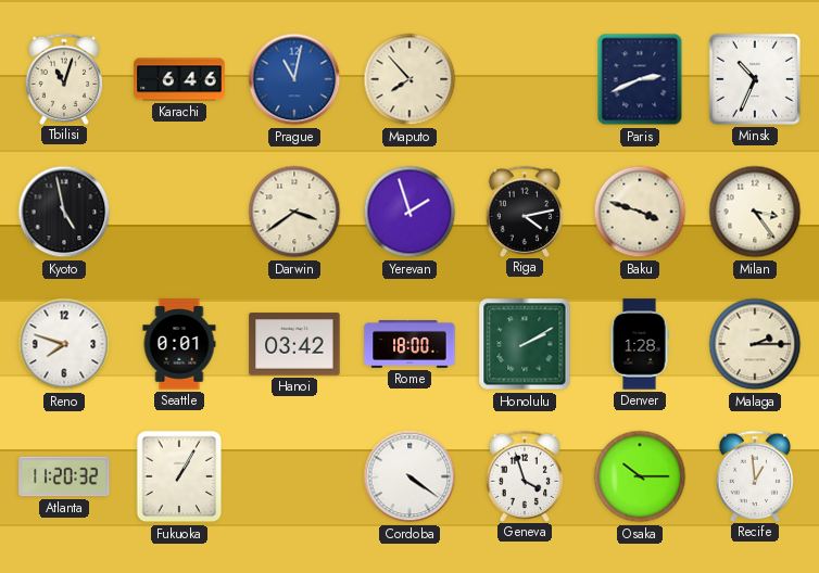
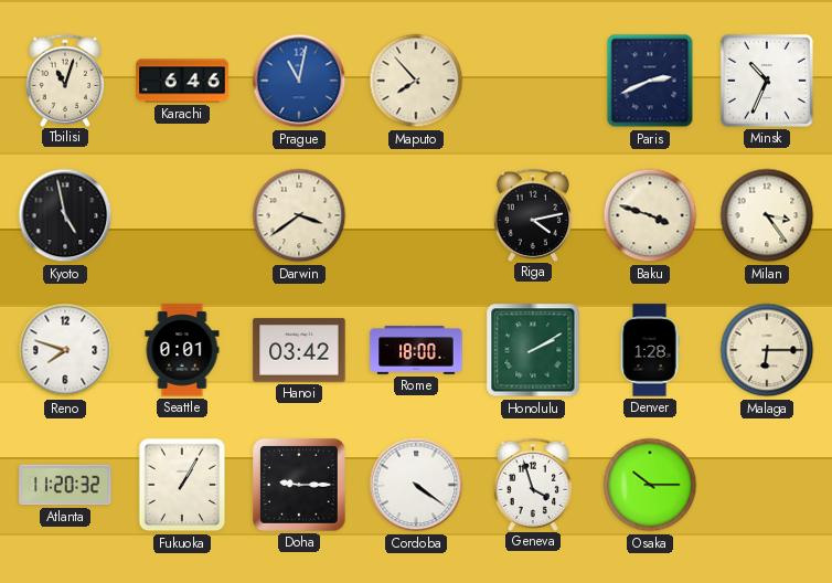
Yerevan: 1:57 -> none
Malaga: 2:15 -> 6:15
Doha: none -> 9:15
Recife: 12:59 -> none
